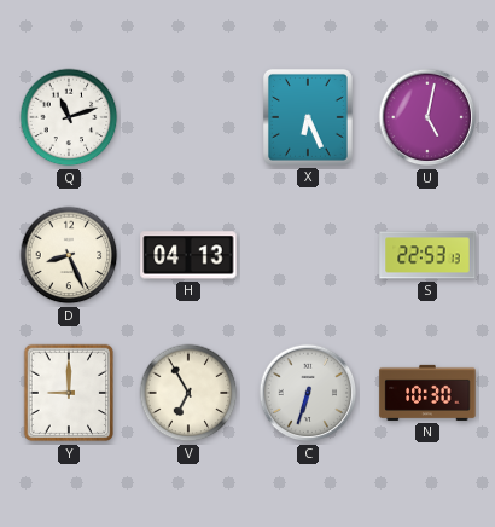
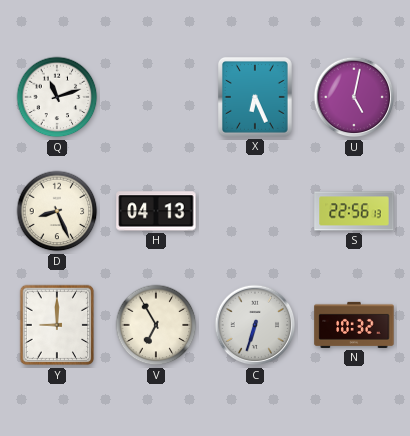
S: 22:53 -> 22:56
N: 10:30 -> 10:32
